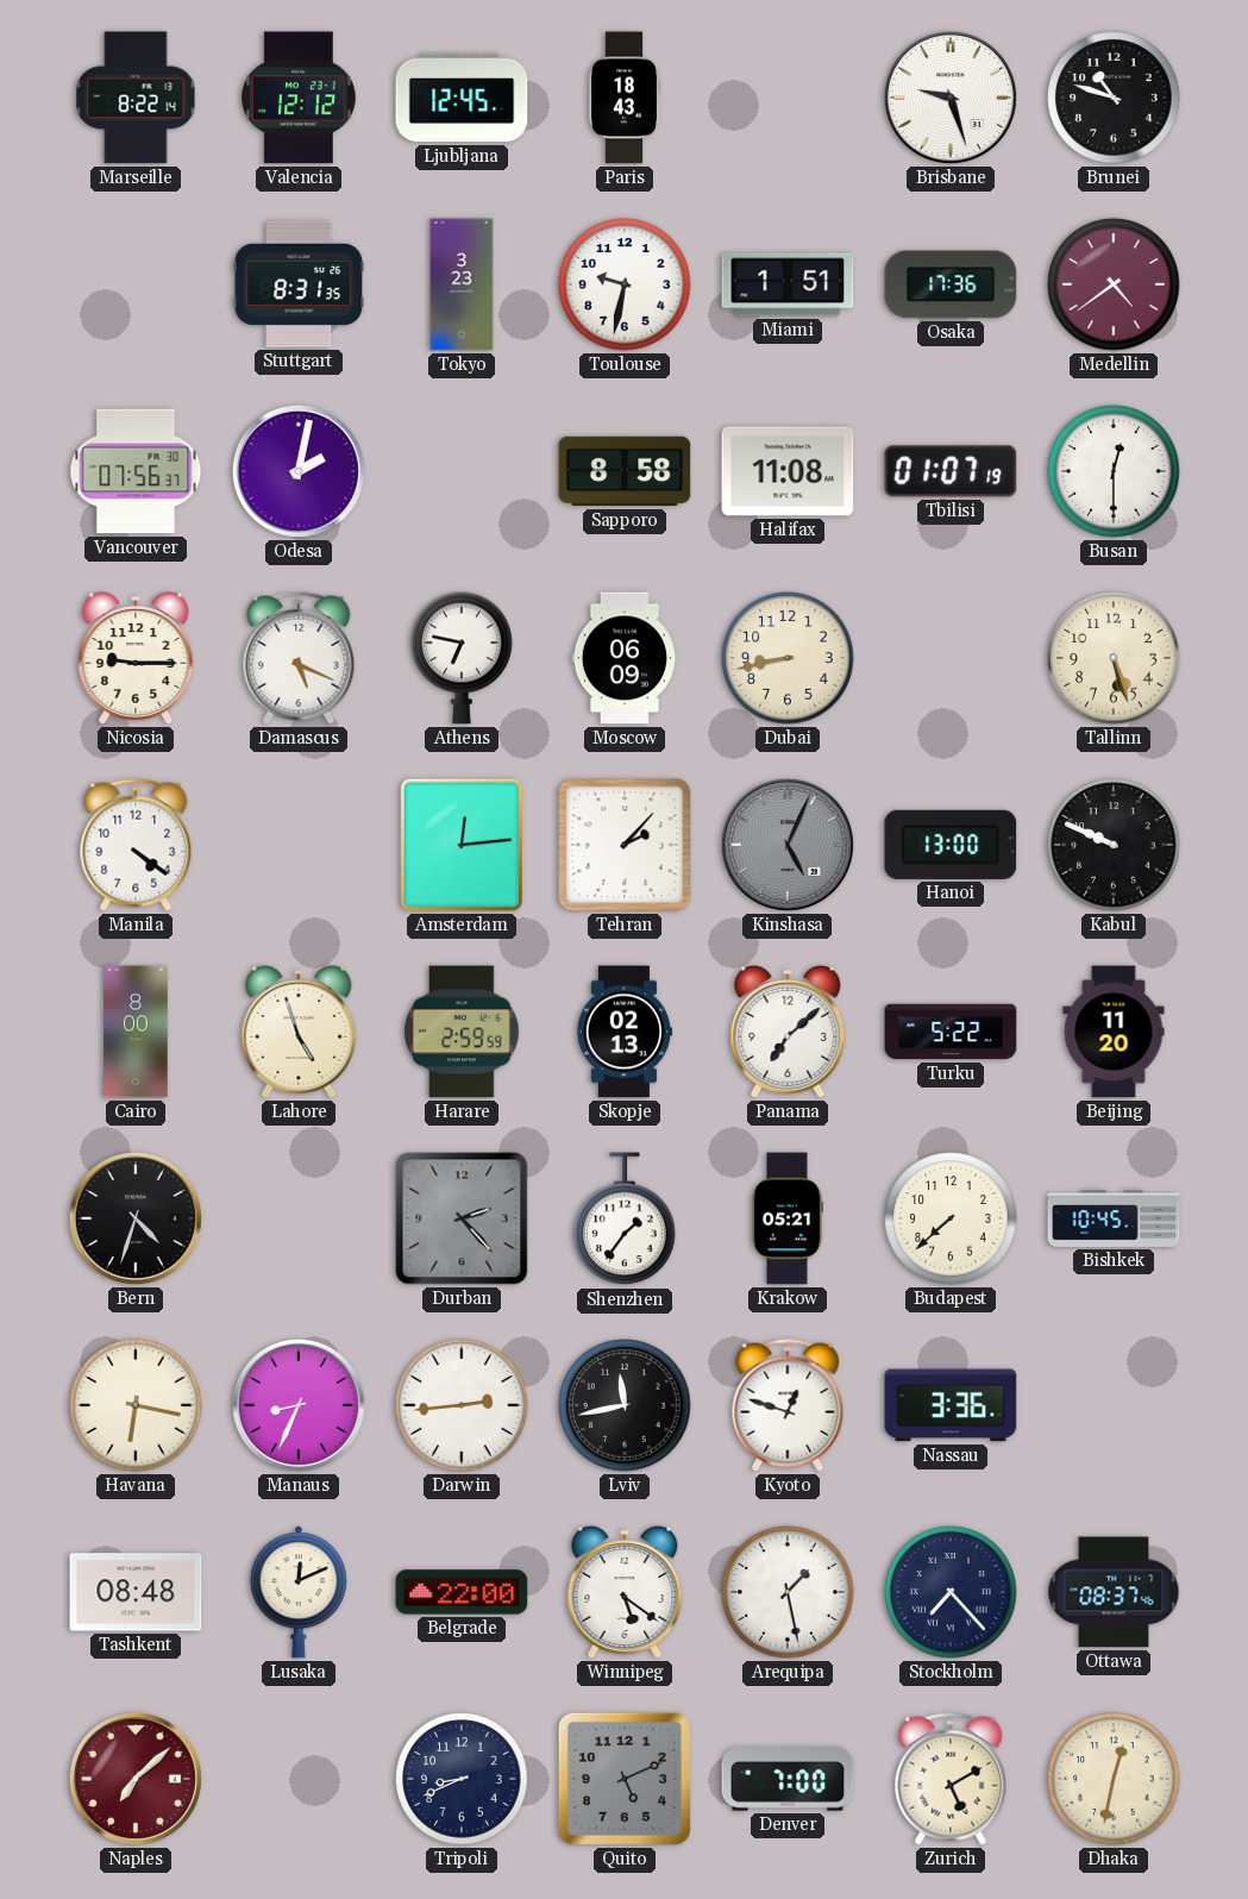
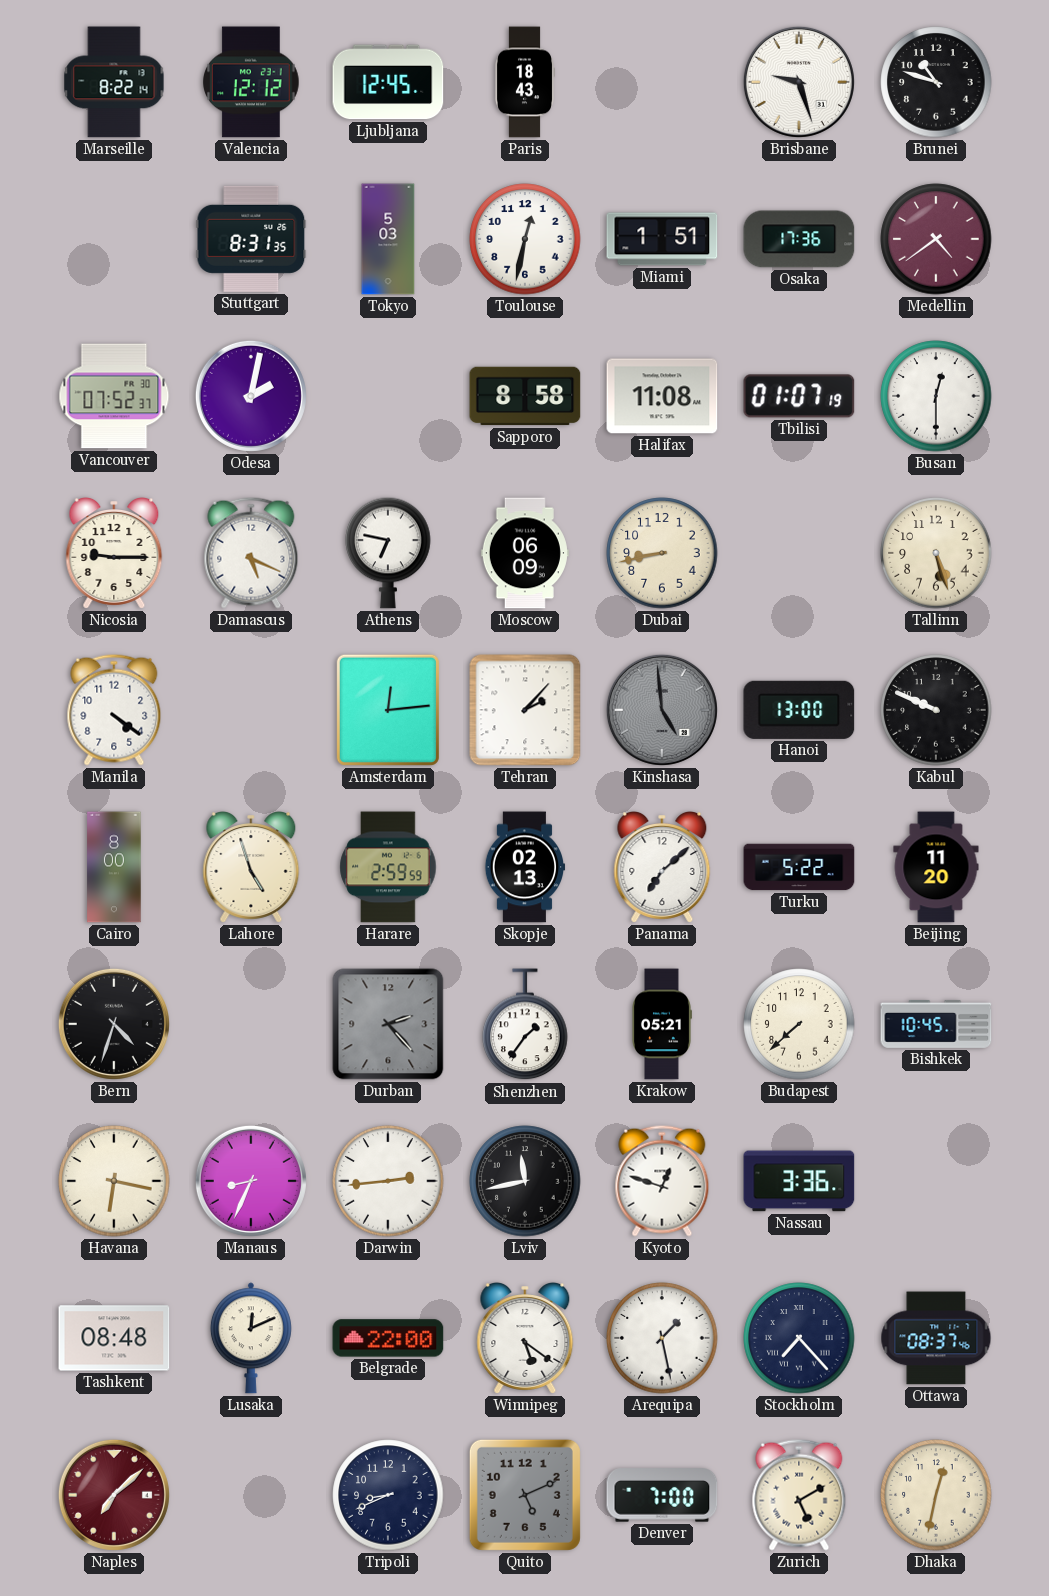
Tokyo: 3:23 -> 5:03
Toulouse: 9:32 -> 12:32
Vancouver: 07:56 -> 07:52
Kinshasa: 5:04 -> 4:59
